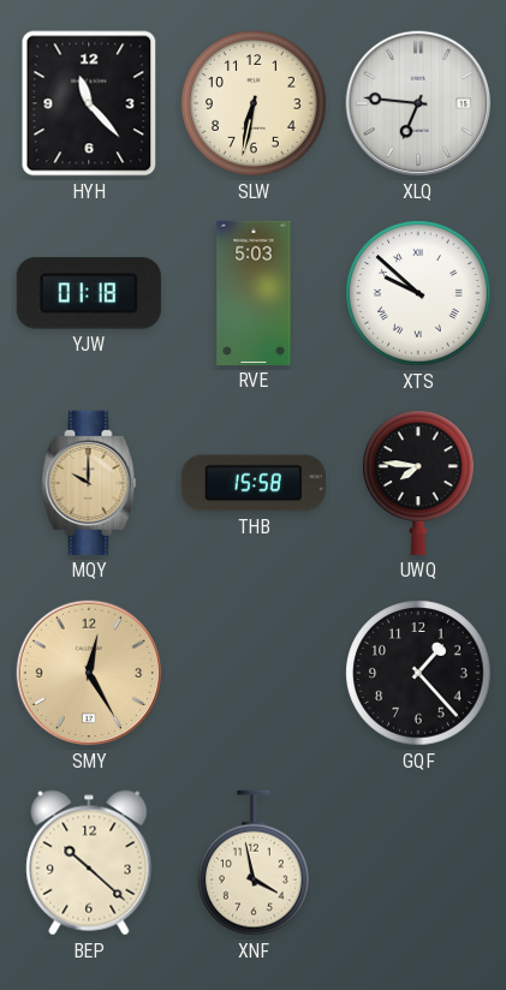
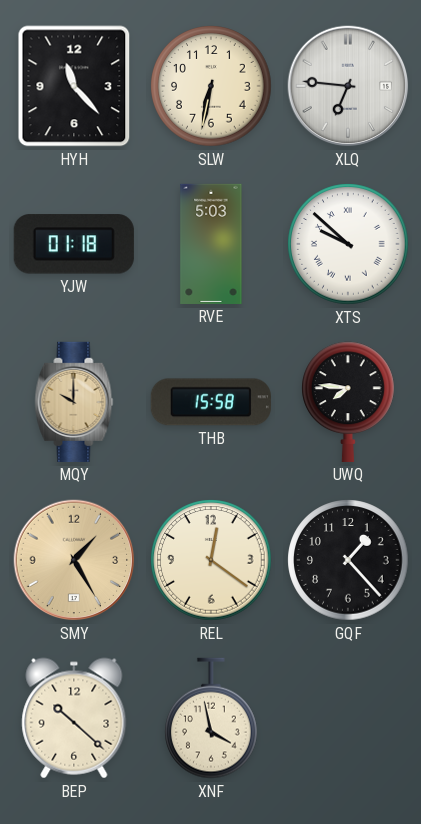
SMY: 12:25 -> 1:25
REL: none -> 12:21
